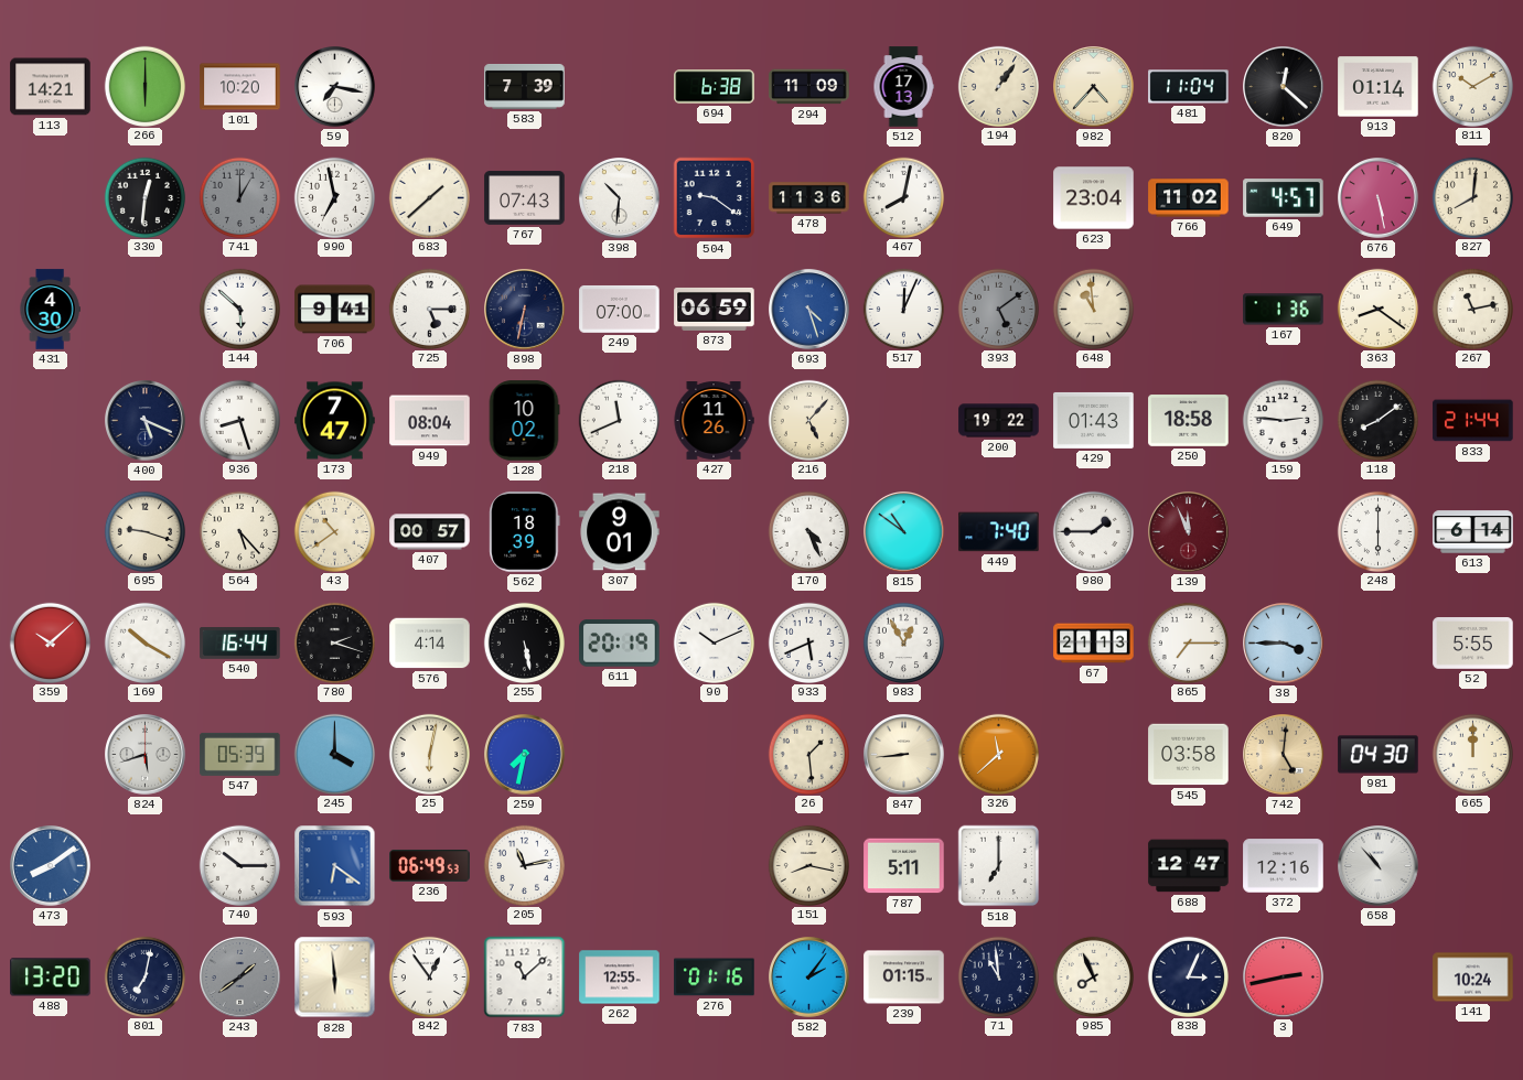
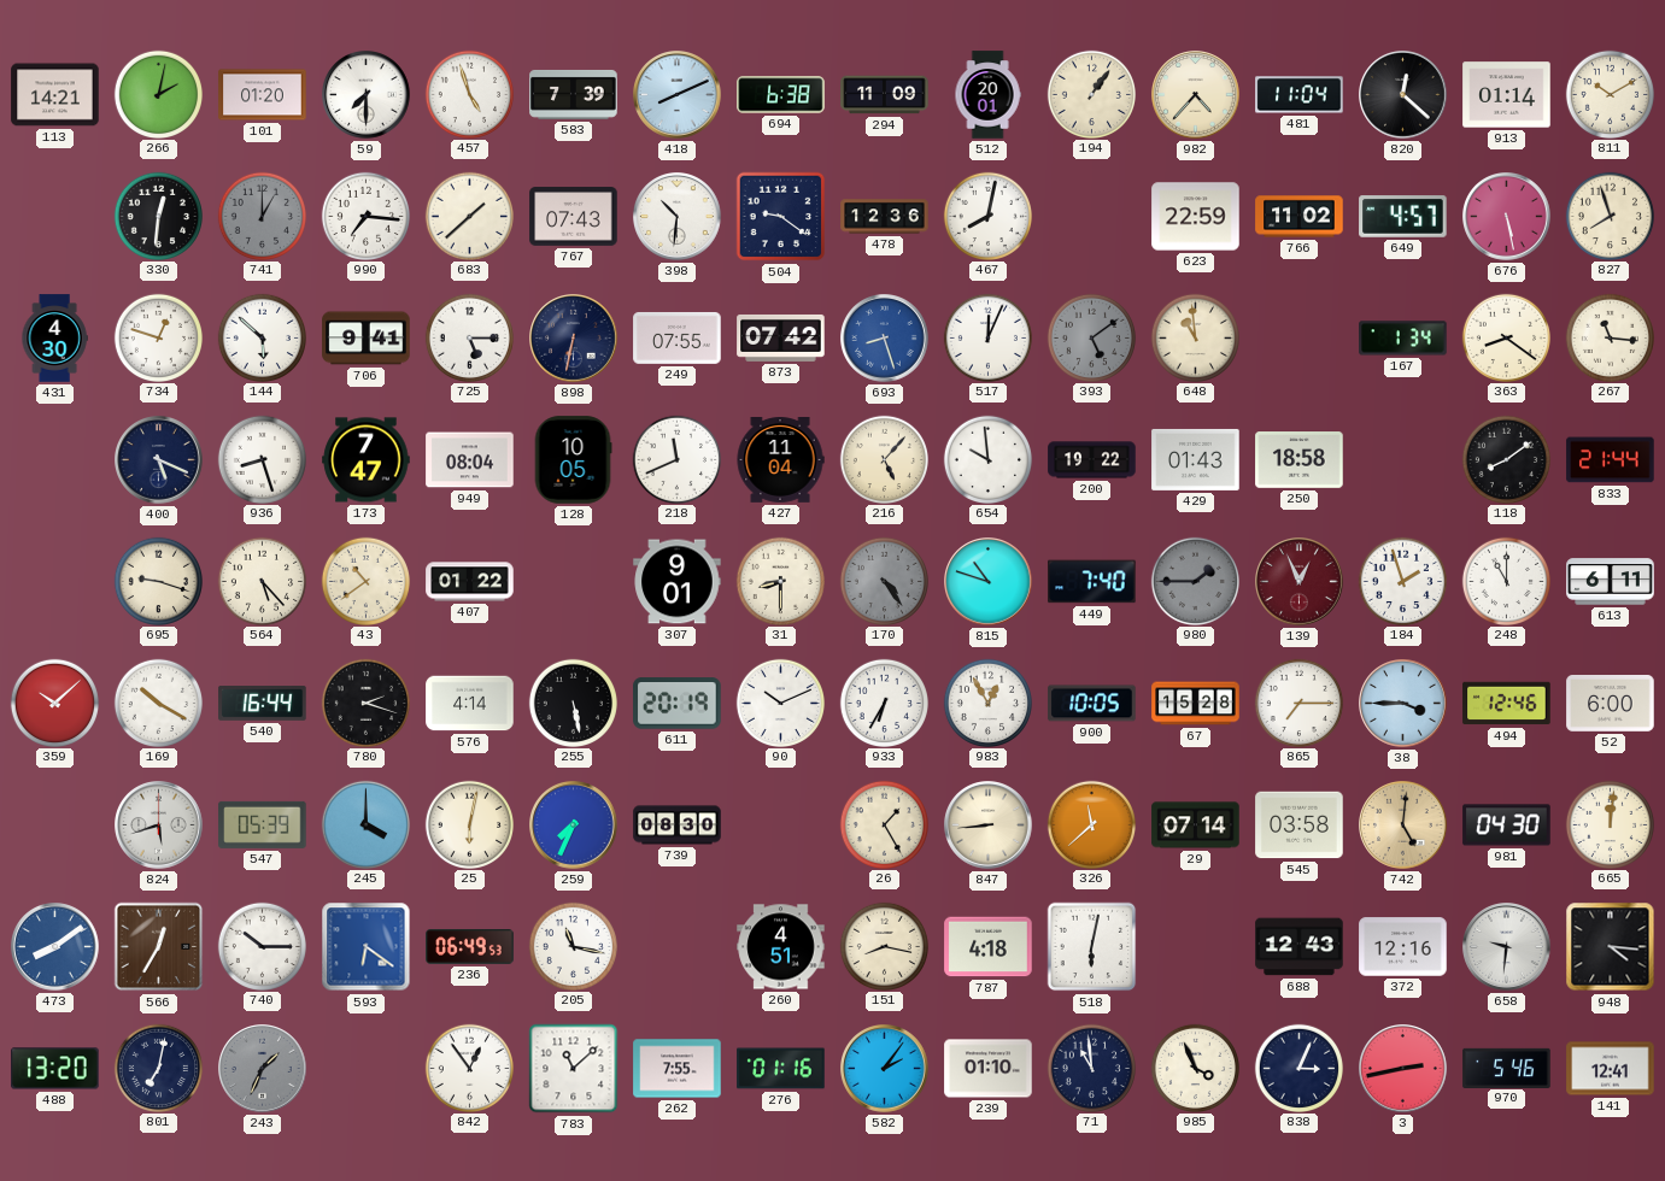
266: 6:00 -> 2:02
101: 10:20 -> 01:20
59: 7:17 -> 7:30
457: none -> 4:57
418: none -> 8:11
512: 17:13 -> 20:01
990: 6:58 -> 7:16
478: 11:36 -> 12:36
623: 23:04 -> 22:59
827: 8:01 -> 7:57
734: none -> 12:48
249: 07:00 -> 07:55
873: 06:59 -> 07:42
693: 4:27 -> 8:27
167: 1:36 -> 1:34
267: 11:13 -> 11:16
128: 10:02 -> 10:05
427: 11:26 -> 11:04
654: none -> 9:59
159: 2:46 -> none
407: 00:57 -> 01:22
562: 18:39 -> none
31: none -> 8:30
170: 4:26 -> 4:24
170 dial: white -> grey
815: 10:51 -> 10:48
980 dial: white -> grey
139: 11:56 -> 12:56
184: none -> 1:57
248: 6:00 -> 11:00
613: 6:14 -> 6:11
933: 5:41 -> 6:35
900: none -> 10:05
67: 21:13 -> 15:28
494: none -> 12:46
52: 5:55 -> 6:00
259: 7:32 -> 7:34
739: none -> 08:30
26: 1:29 -> 1:25
29: none -> 07:14
665: 12:00 -> 12:01
566: none -> 12:35
205: 11:13 -> 11:17
260: none -> 4:51
787: 5:11 -> 4:18
518: 7:00 -> 6:02
688: 12:47 -> 12:43
658: 10:53 -> 9:31
948: none -> 4:16
243: 1:39 -> 1:34
828: 5:59 -> none
262: 12:55 -> 7:55
239: 01:15 -> 01:10
985: 7:56 -> 3:56
970: none -> 5:46
141: 10:24 -> 12:41
